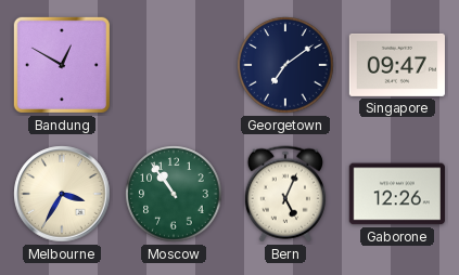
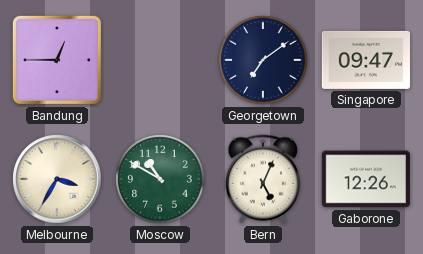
Bandung: 12:50 -> 12:45
Moscow: 10:54 -> 10:50
